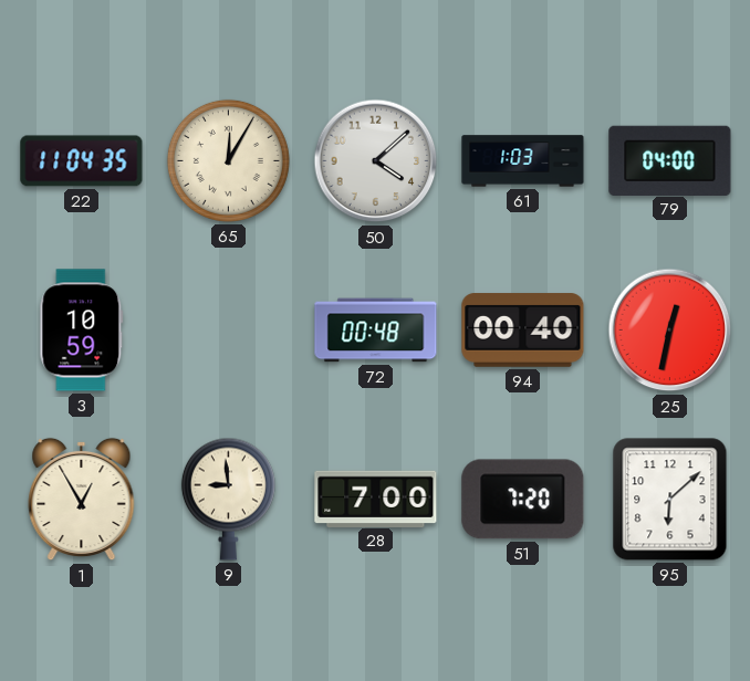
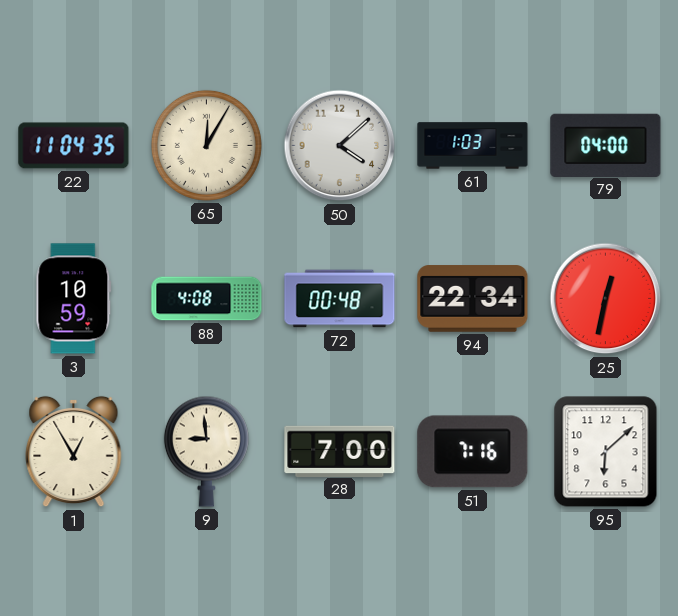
88: none -> 4:08
94: 00:40 -> 22:34
51: 7:20 -> 7:16
